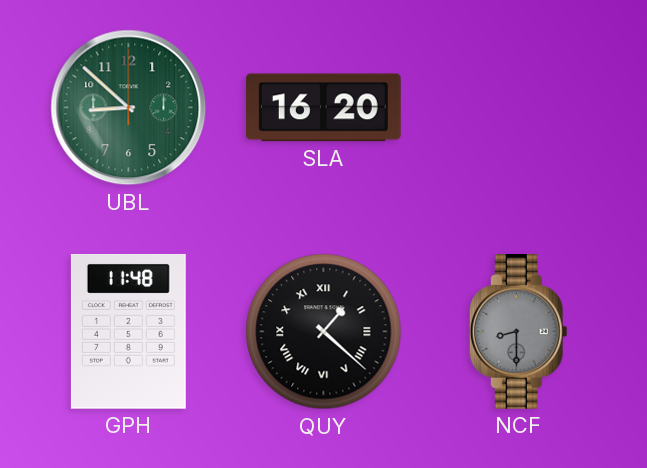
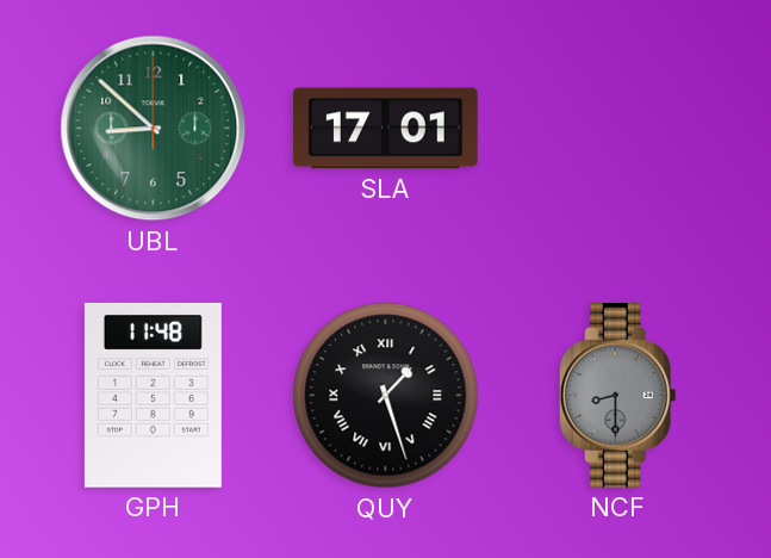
SLA: 16:20 -> 17:01
QUY: 1:22 -> 1:27
